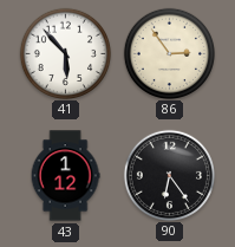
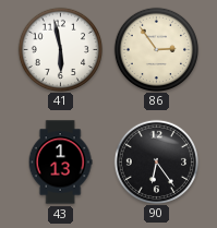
41: 5:53 -> 5:58
43: 1:12 -> 1:13
